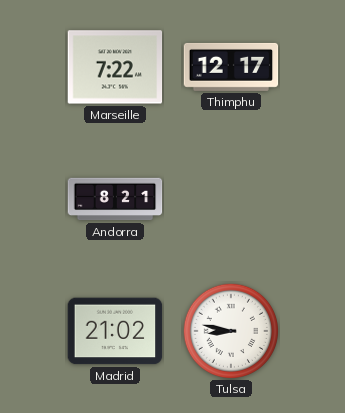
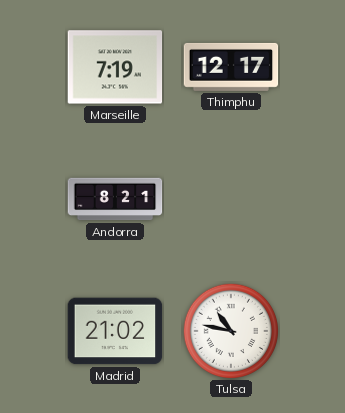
Marseille: 7:22 -> 7:19
Tulsa: 8:47 -> 10:47
